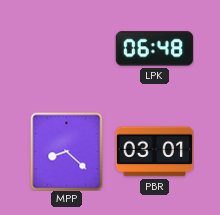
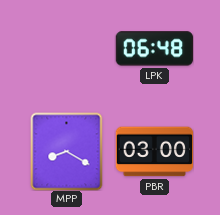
MPP: 8:22 -> 8:20
PBR: 03:01 -> 03:00
